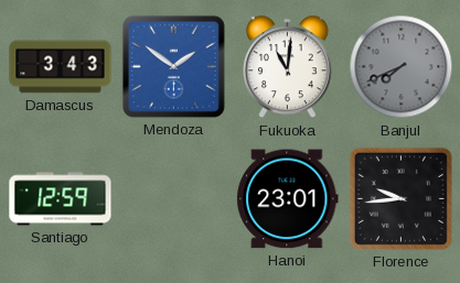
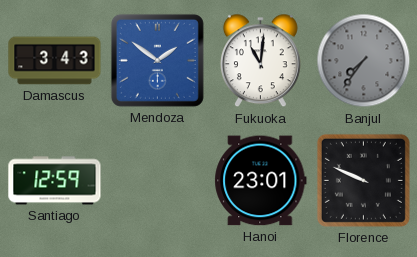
Banjul: 7:41 -> 7:36
Florence: 9:44 -> 9:49
